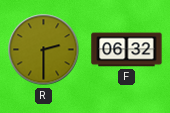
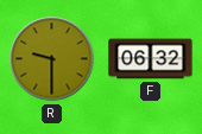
R: 2:30 -> 9:30
